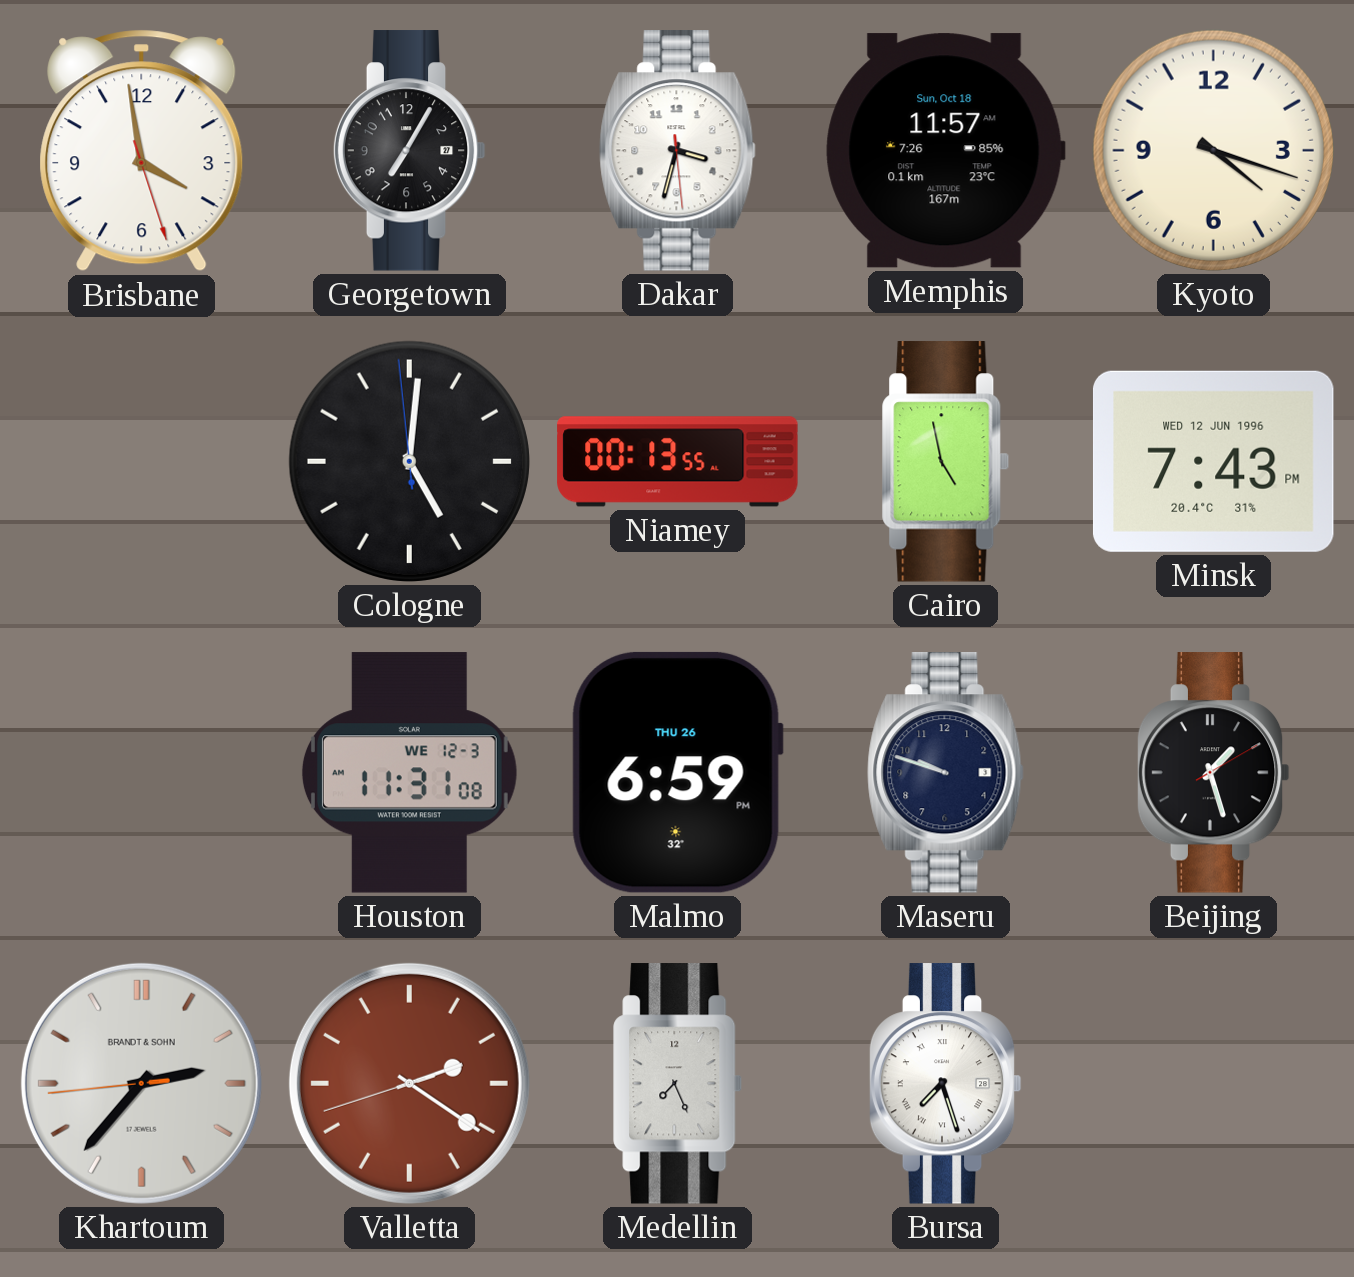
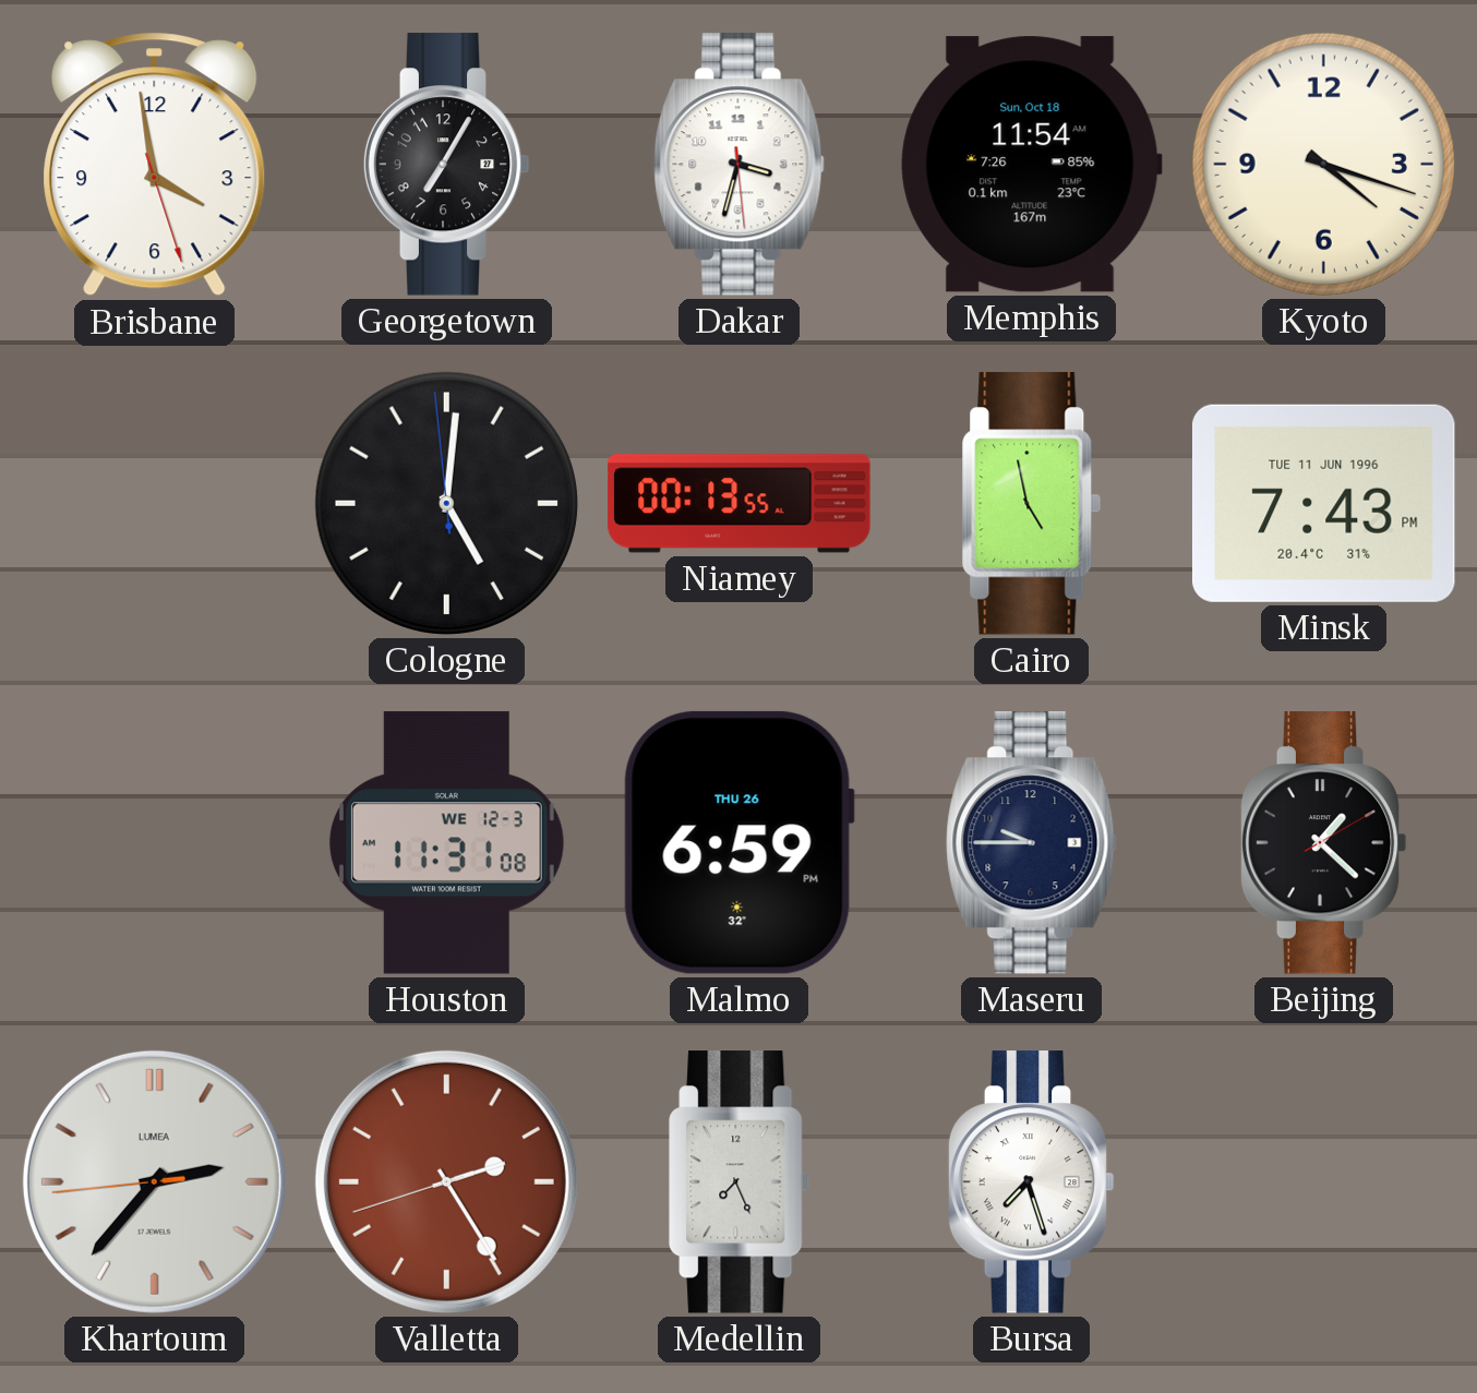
Memphis: 11:57 -> 11:54
Minsk date: WED 12 JUN 1996 -> TUE 11 JUN 1996
Maseru: 9:48 -> 9:45
Beijing: 1:27 -> 1:22
Khartoum brand: BRANDT & SOHN -> LUMEA
Valletta: 2:20 -> 2:24
